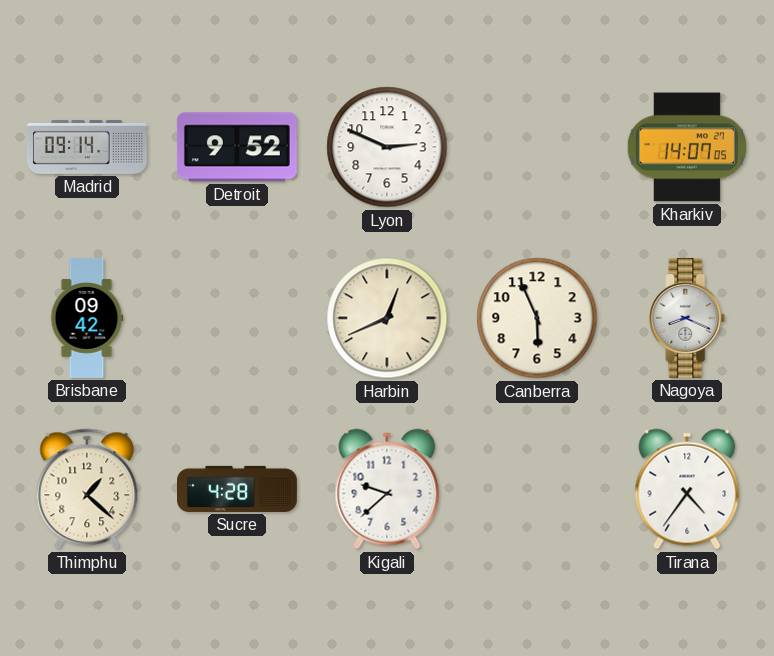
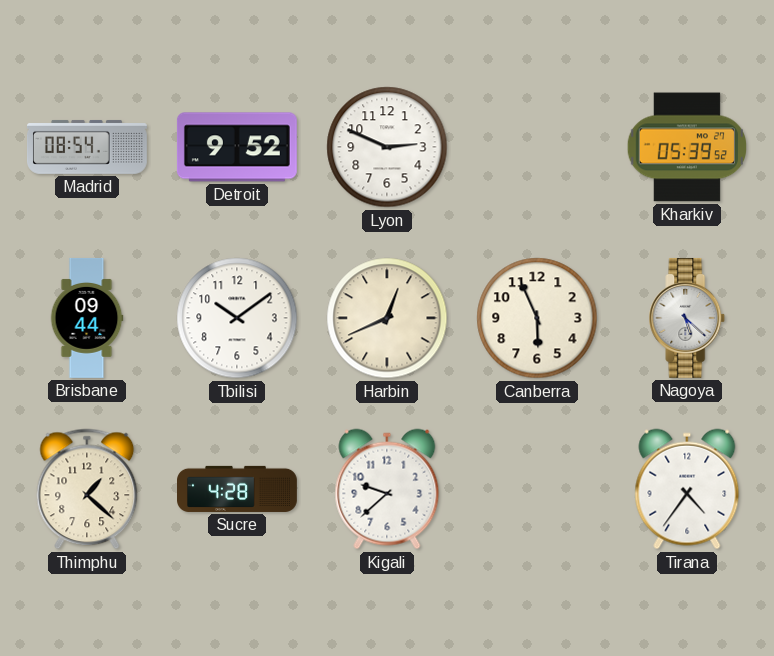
Madrid: 09:14 -> 08:54
Kharkiv: 14:07 -> 05:39
Brisbane: 09:42 -> 09:44
Tbilisi: none -> 10:09
Nagoya: 8:19 -> 5:22
